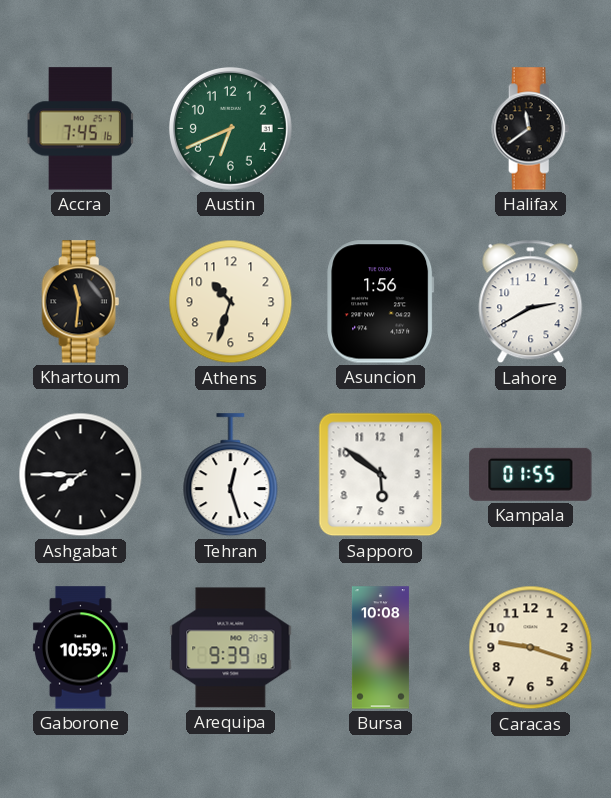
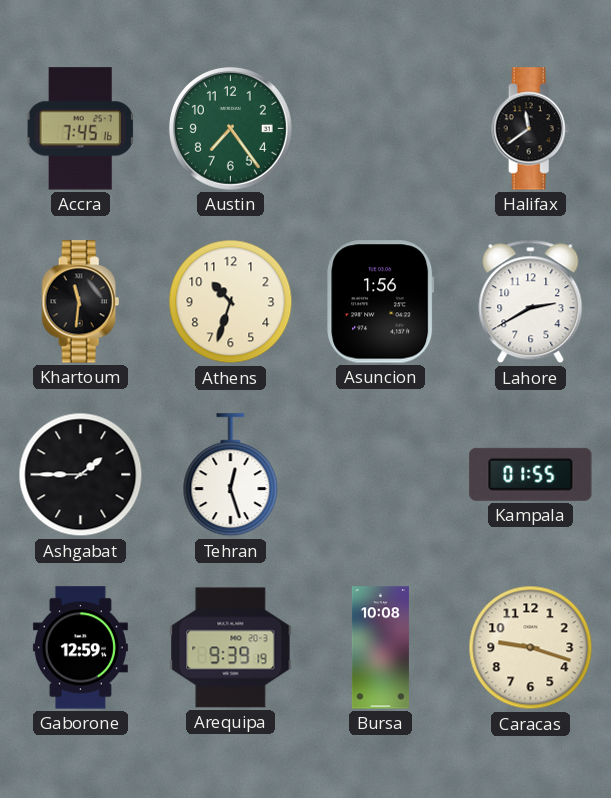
Austin: 6:41 -> 7:24
Ashgabat: 7:45 -> 1:45
Sapporo: 5:51 -> none
Gaborone: 10:59 -> 12:59
